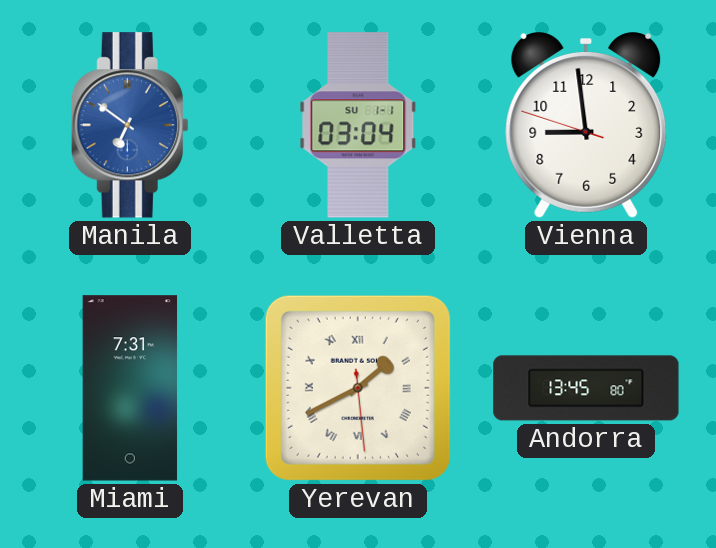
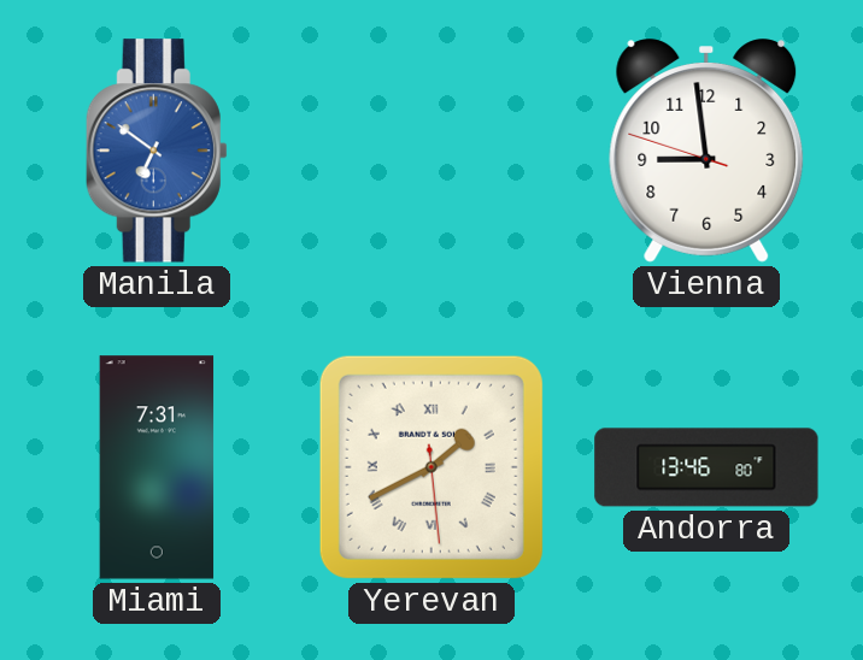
Valletta: 03:04 -> none
Andorra: 13:45 -> 13:46
